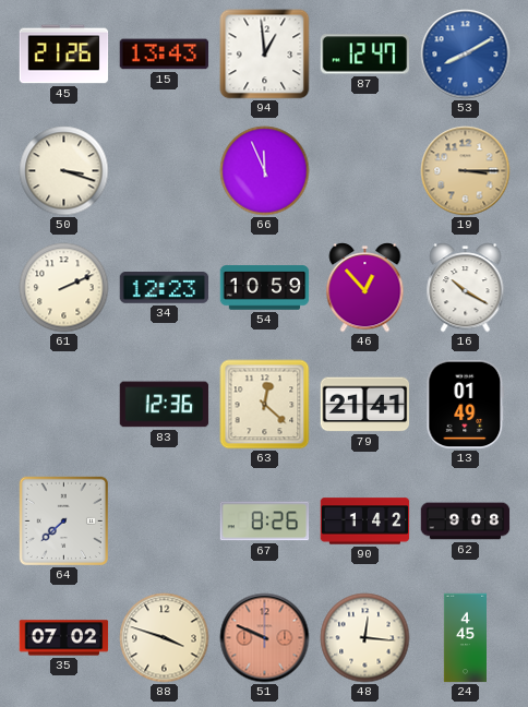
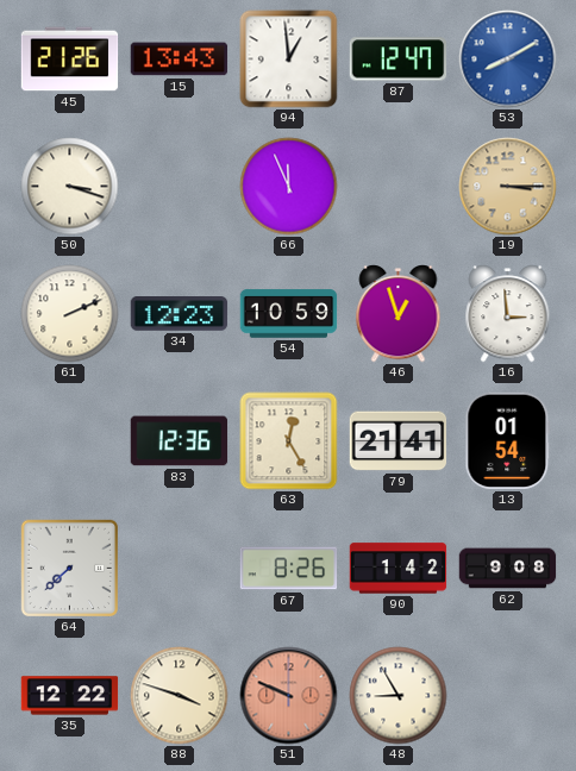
46: 12:53 -> 12:57
16: 10:20 -> 2:59
63: 12:22 -> 12:25
13: 01:49 -> 01:54
35: 07:02 -> 12:22
48: 12:16 -> 8:55
24: 4:45 -> none
